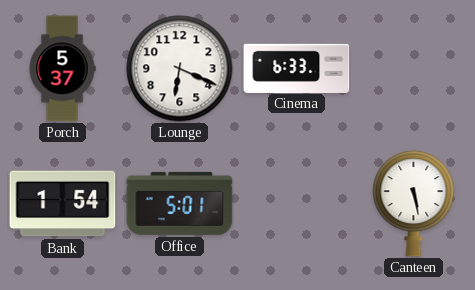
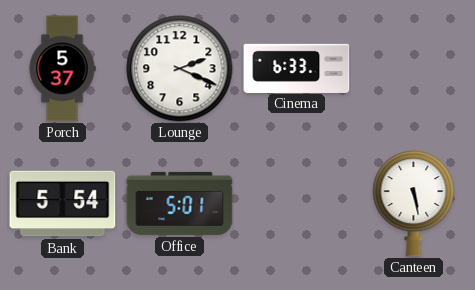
Lounge: 6:19 -> 2:19
Bank: 1:54 -> 5:54
